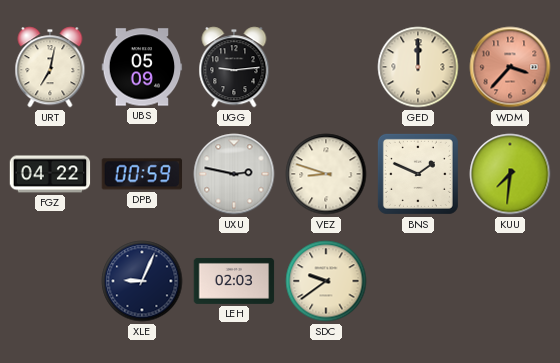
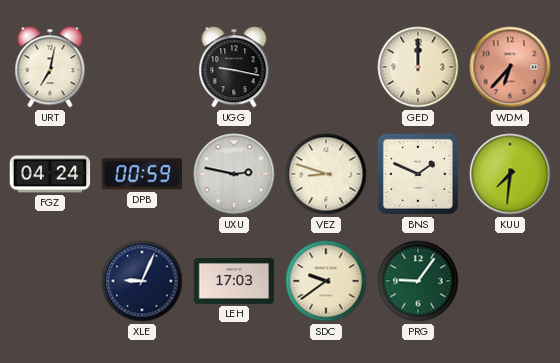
UBS: 05:09 -> none
UGG: 9:14 -> 9:17
WDM: 3:37 -> 6:37
FGZ: 04:22 -> 04:24
LEH: 02:03 -> 17:03
PRG: none -> 9:06
